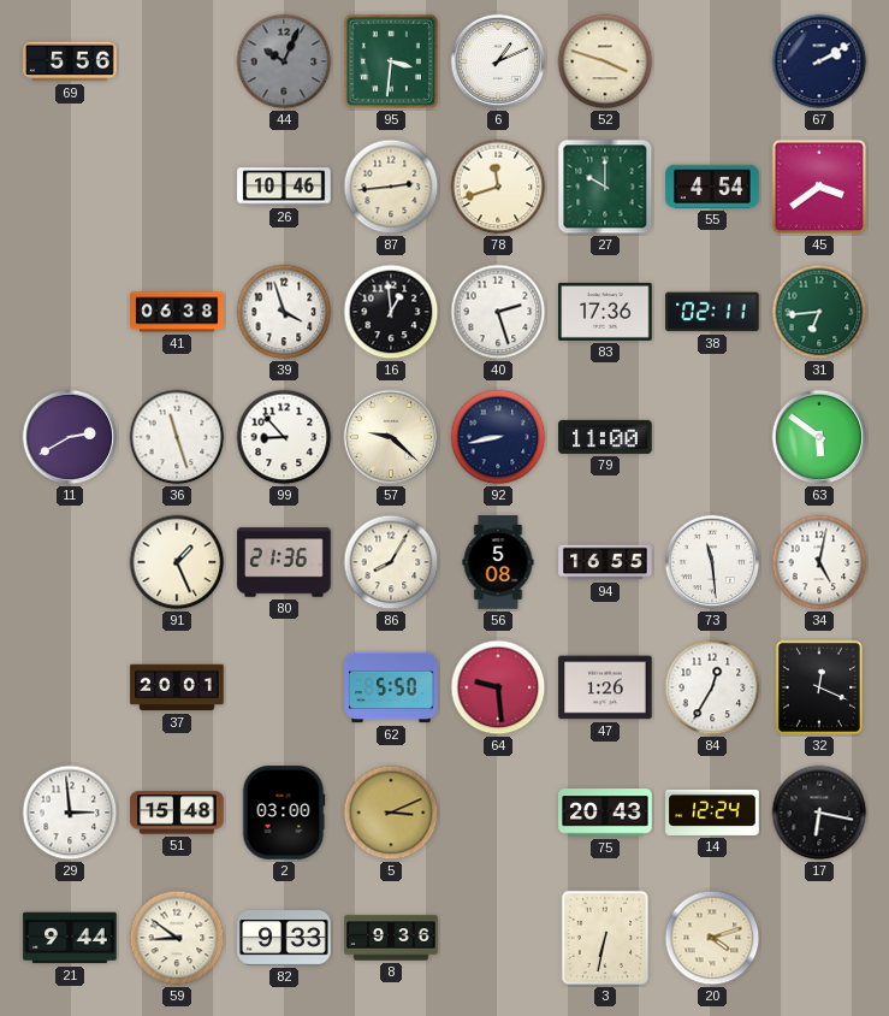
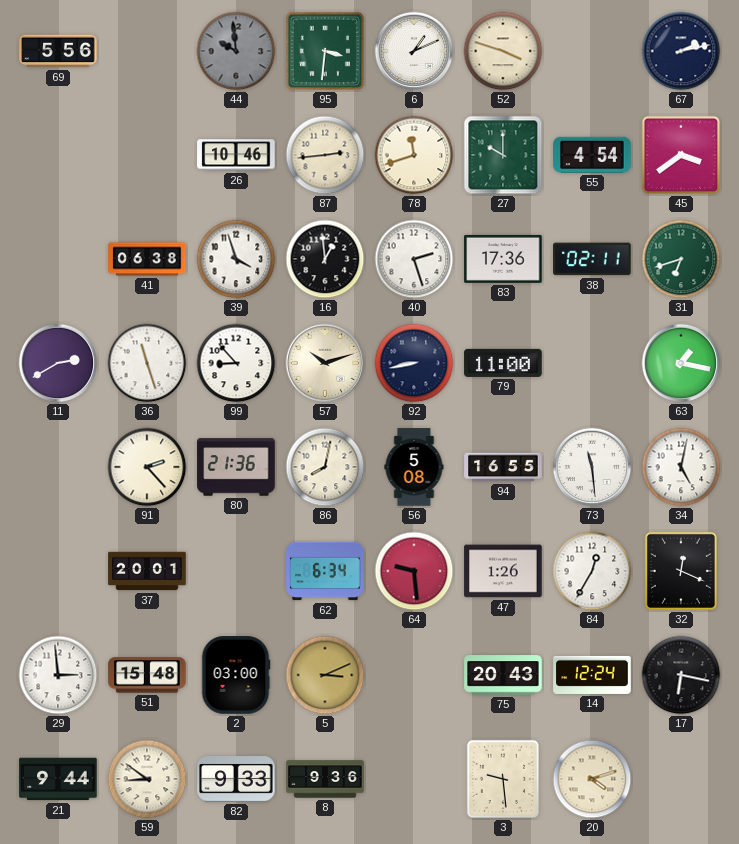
44: 10:04 -> 9:59
67: 2:10 -> 2:13
31: 6:44 -> 6:42
57: 9:22 -> 10:12
63: 5:51 -> 1:17
91: 1:26 -> 2:23
86: 8:05 -> 8:02
62: 5:50 -> 6:34
3: 6:32 -> 9:29
